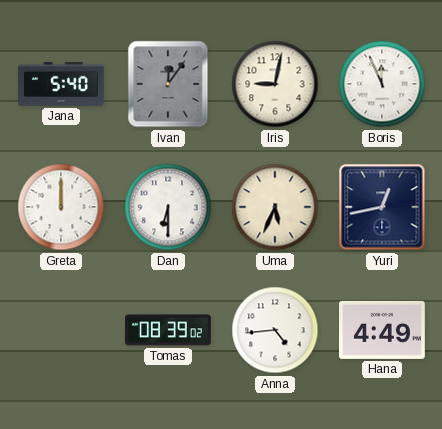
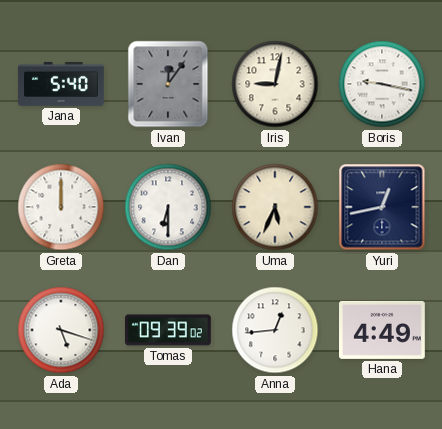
Boris: 11:56 -> 9:17
Ada: none -> 5:18
Tomas: 08:39 -> 09:39
Anna: 4:44 -> 12:44
